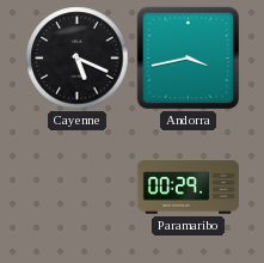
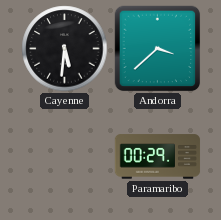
Cayenne: 5:19 -> 5:31
Andorra: 3:43 -> 3:38
